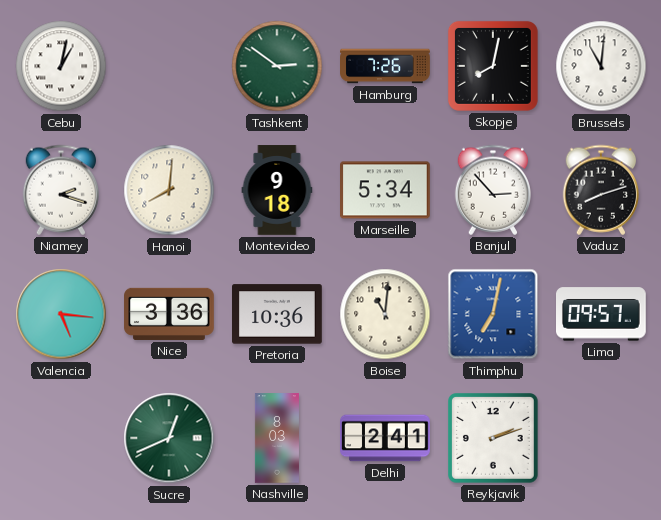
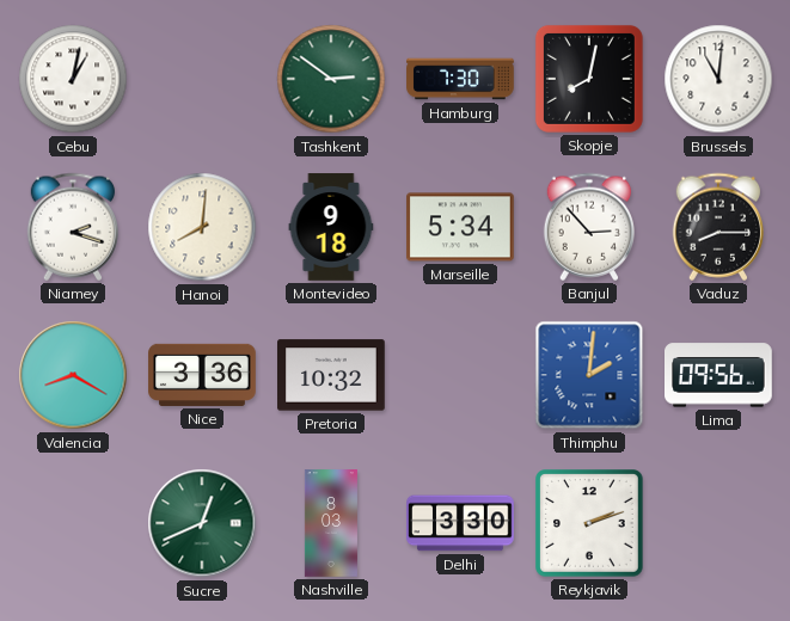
Hamburg: 7:26 -> 7:30
Vaduz: 8:12 -> 8:15
Valencia: 5:16 -> 8:20
Pretoria: 10:36 -> 10:32
Boise: 11:01 -> none
Thimphu: 7:02 -> 2:01
Lima: 09:57 -> 09:56
Delhi: 2:41 -> 3:30
